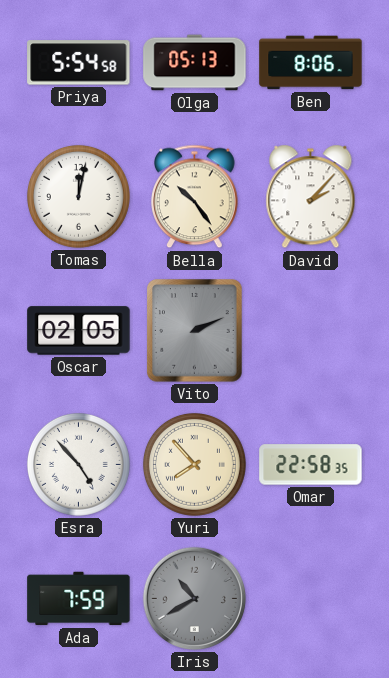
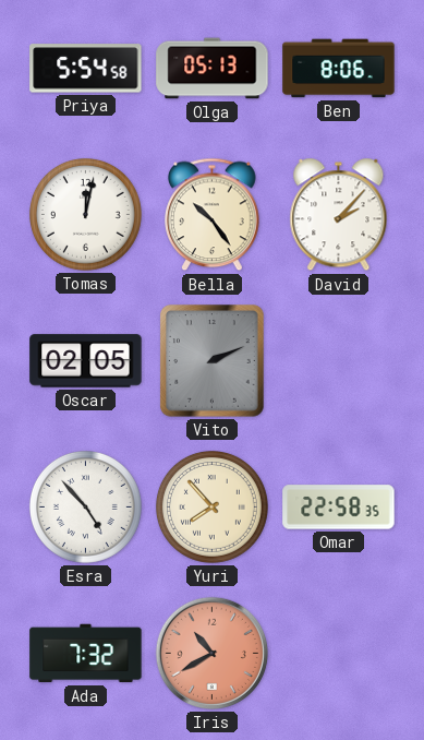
Ada: 7:59 -> 7:32
Iris dial: grey -> salmon
